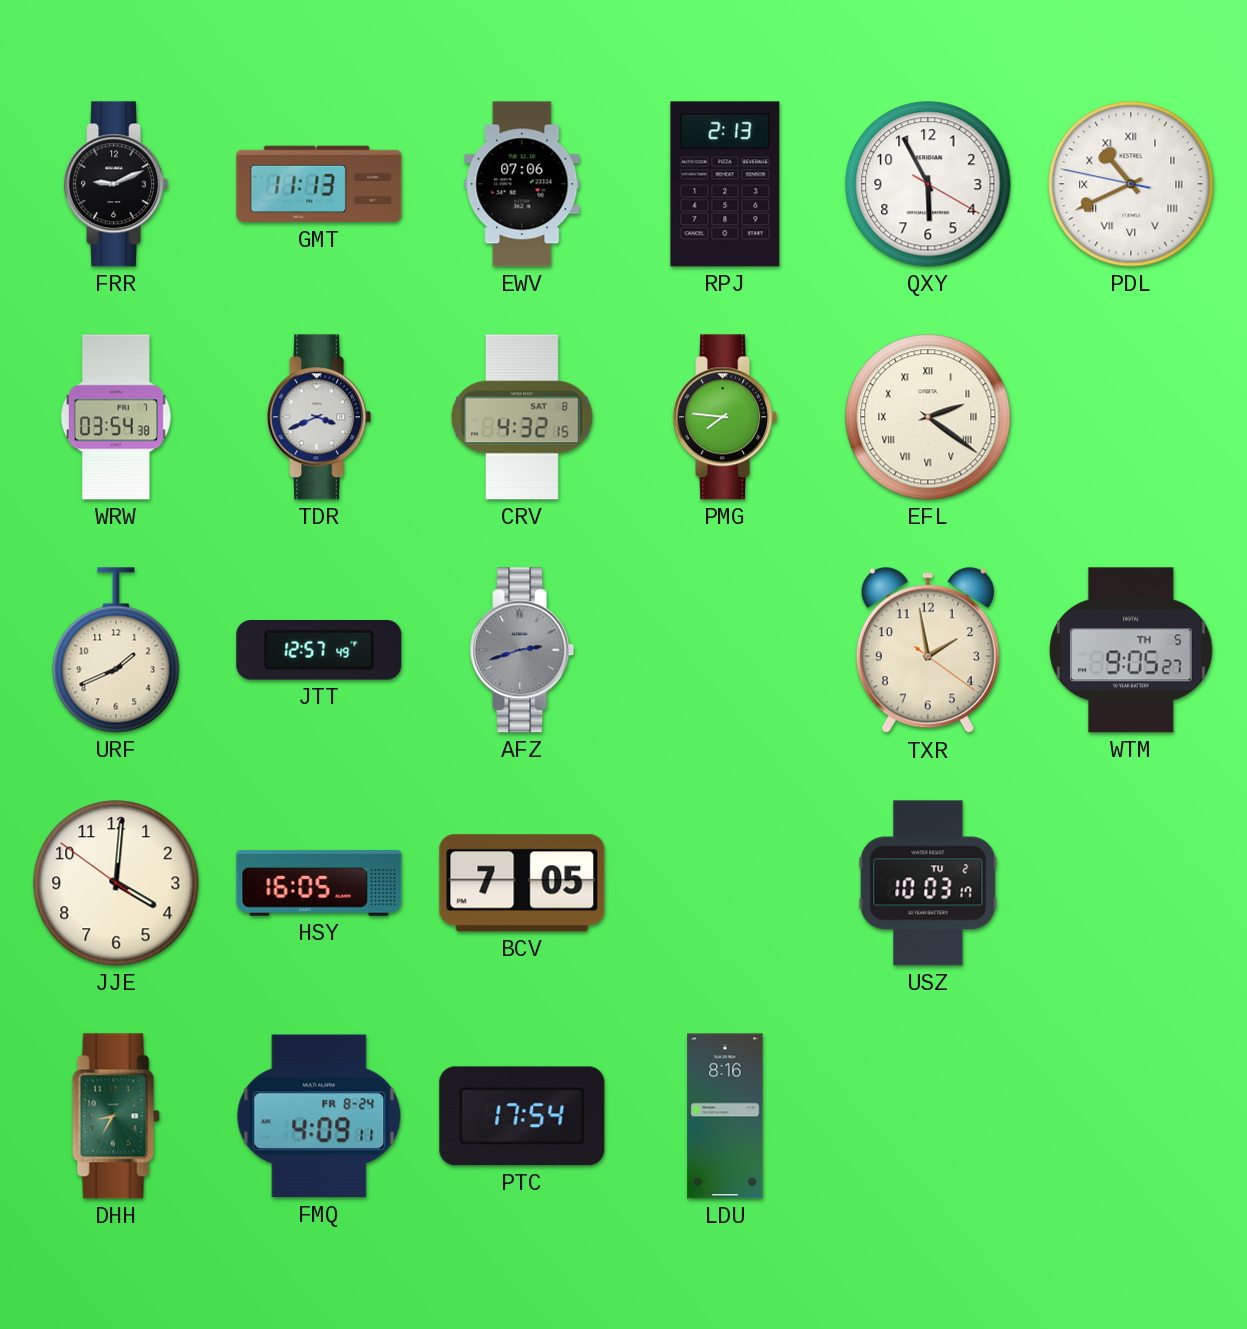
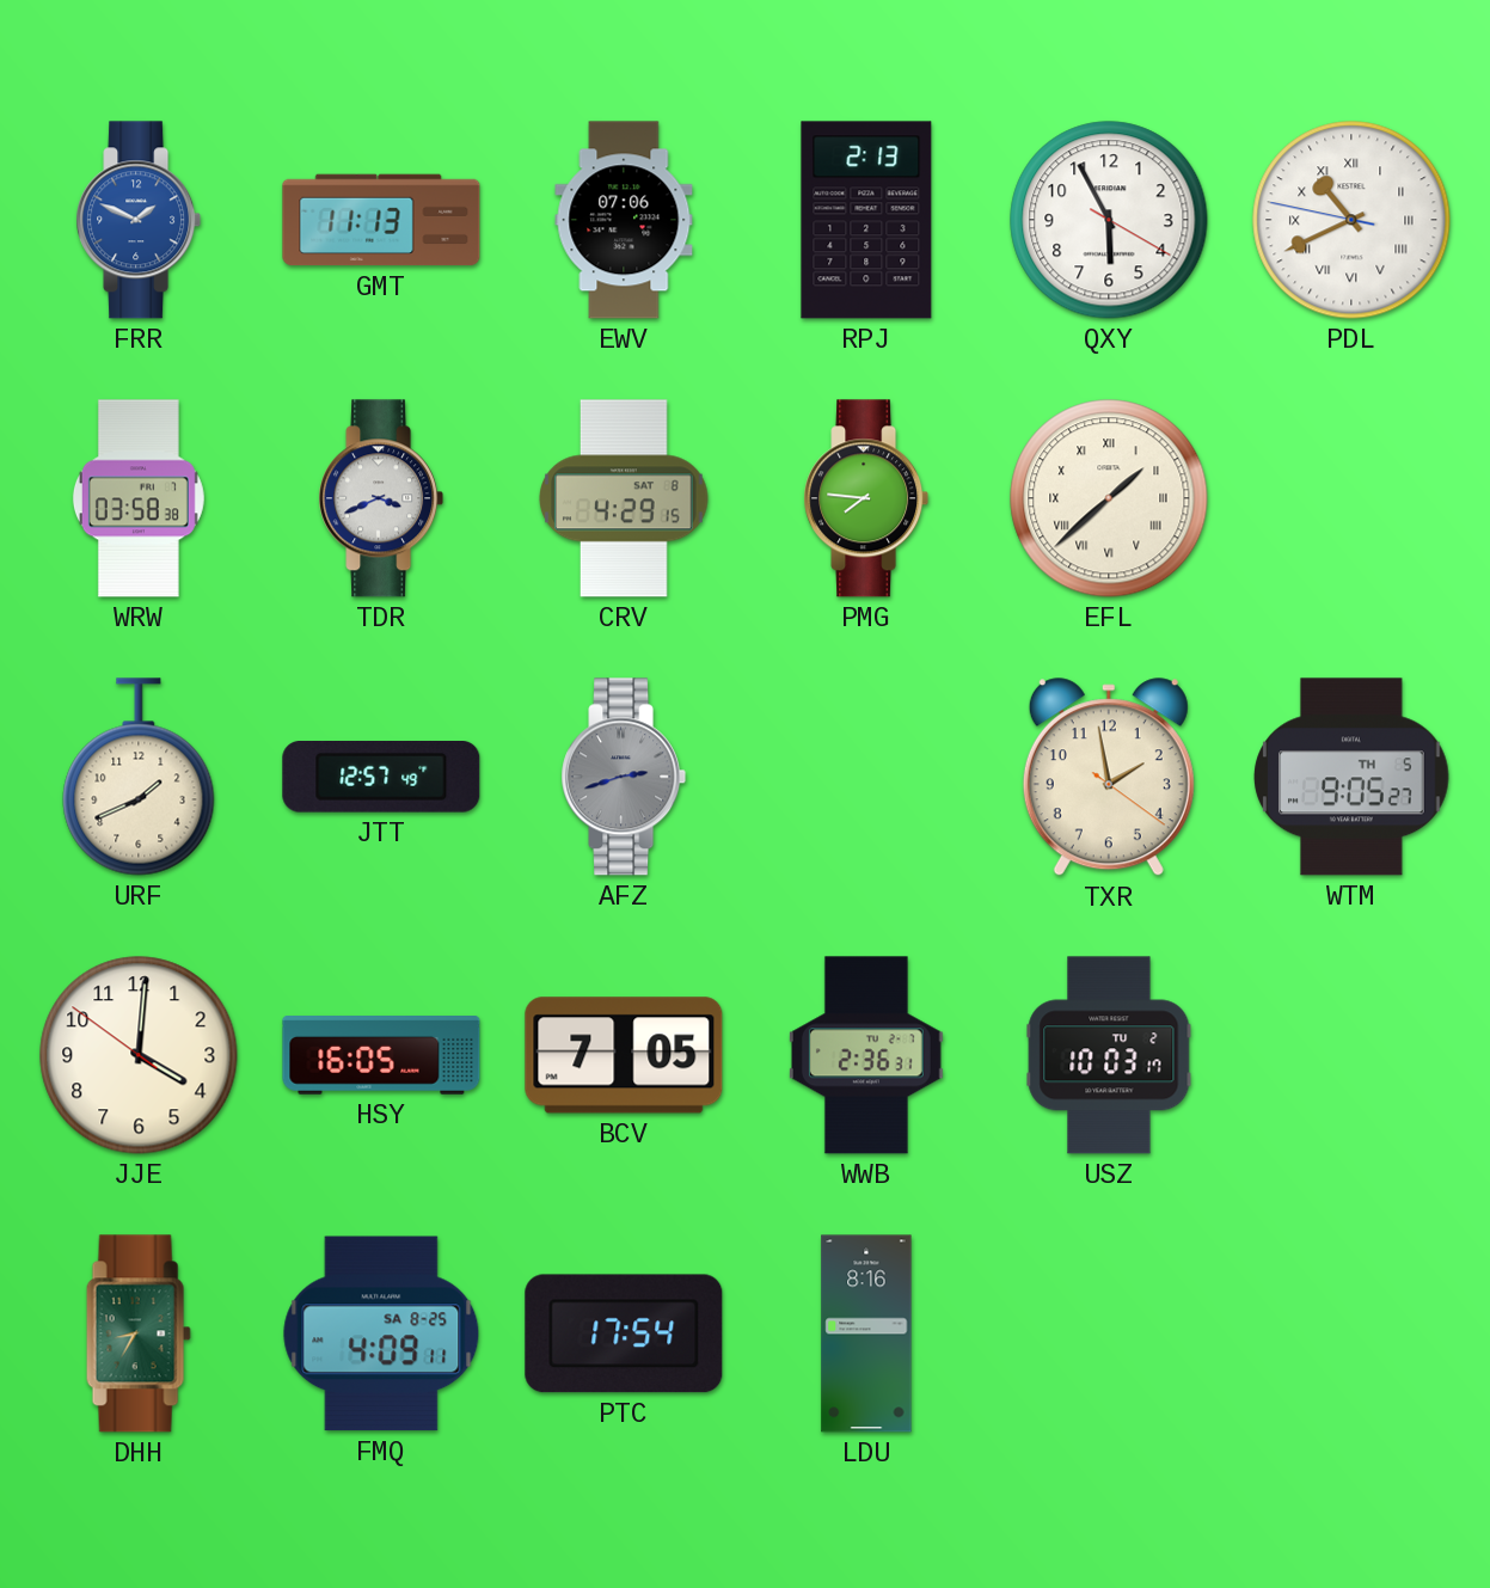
FRR: 9:11 -> 1:49
FRR dial: black -> blue
WRW: 03:54 -> 03:58
CRV: 4:32 -> 4:29
EFL: 2:21 -> 1:38
WWB: none -> 2:36
FMQ date: FR 8-24 -> SA 8-25
